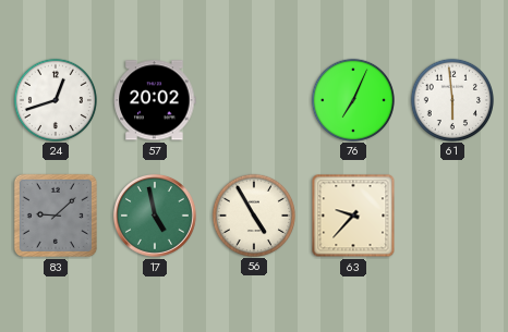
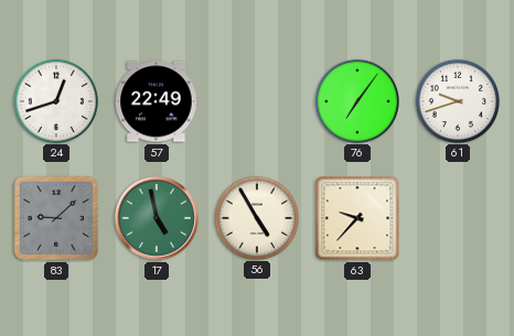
57: 20:02 -> 22:49
76: 7:04 -> 7:06
61: 5:59 -> 9:42
